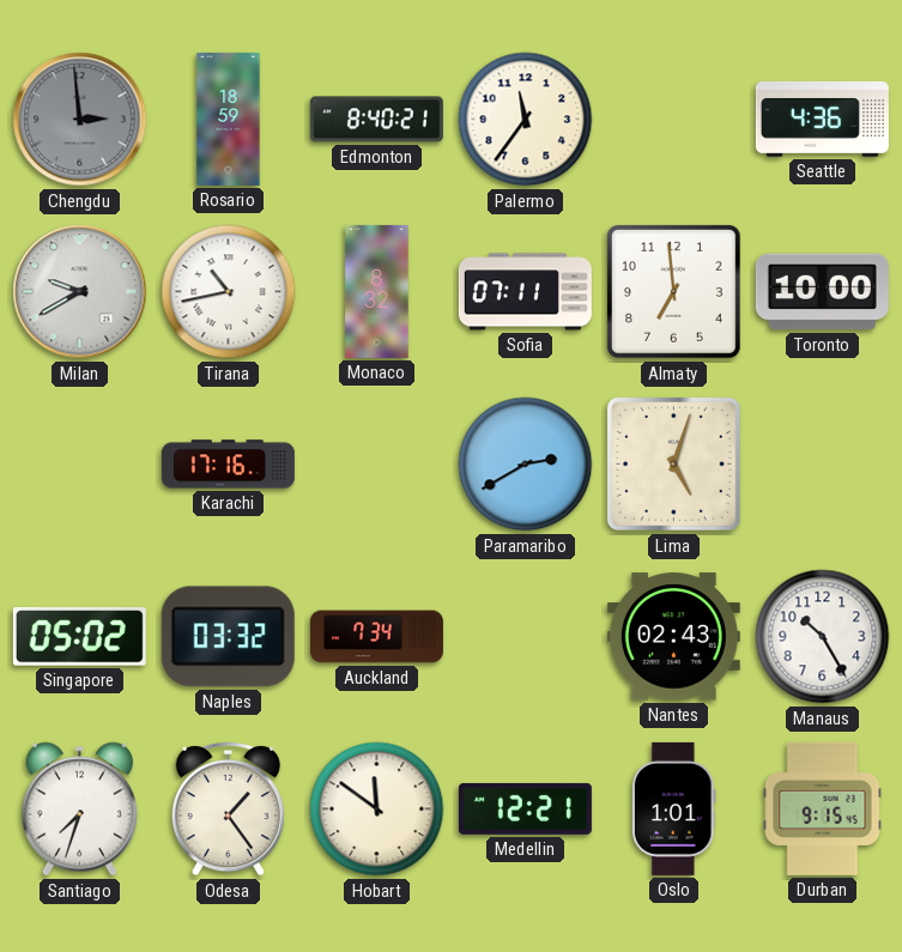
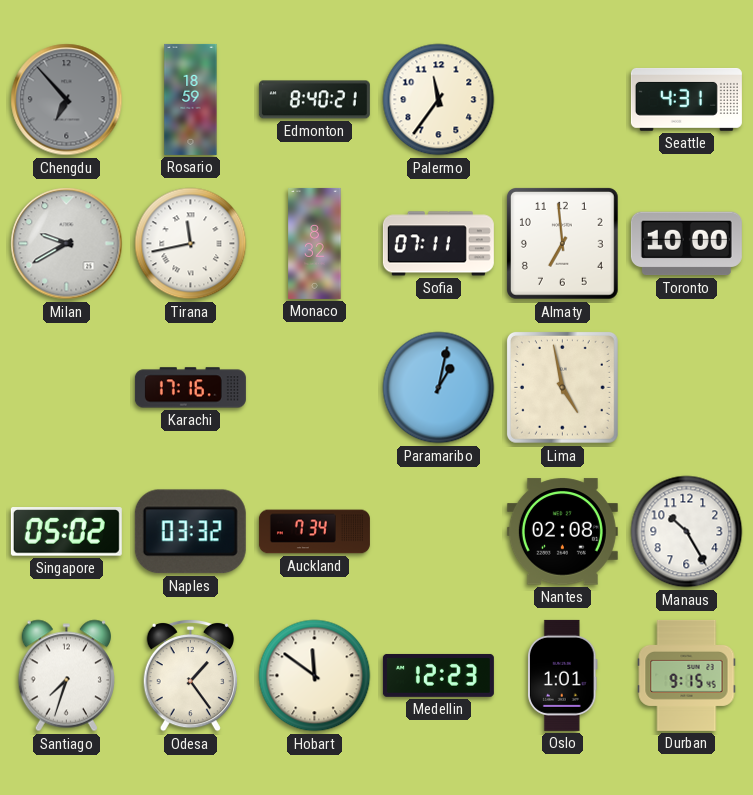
Chengdu: 2:59 -> 6:53
Seattle: 4:36 -> 4:31
Tirana: 10:43 -> 11:43
Paramaribo: 2:40 -> 1:02
Lima: 5:03 -> 4:58
Nantes: 02:43 -> 02:08
Medellin: 12:21 -> 12:23
